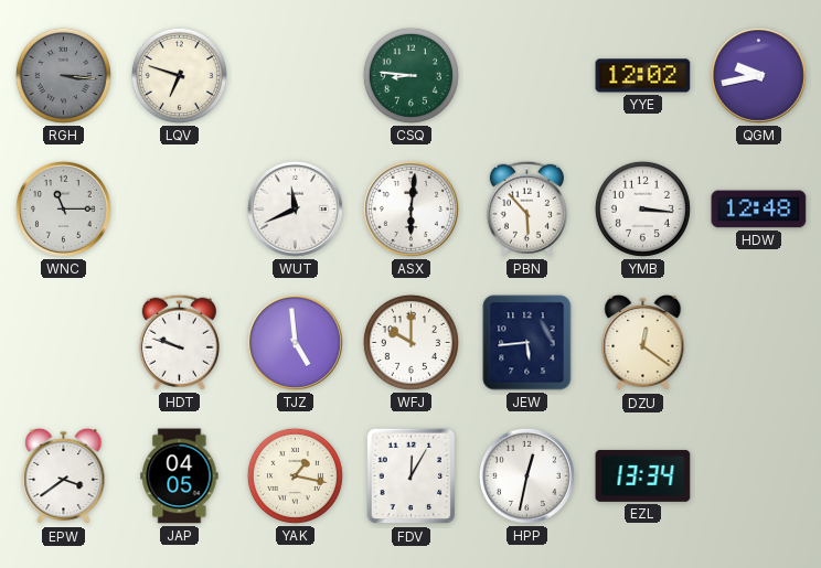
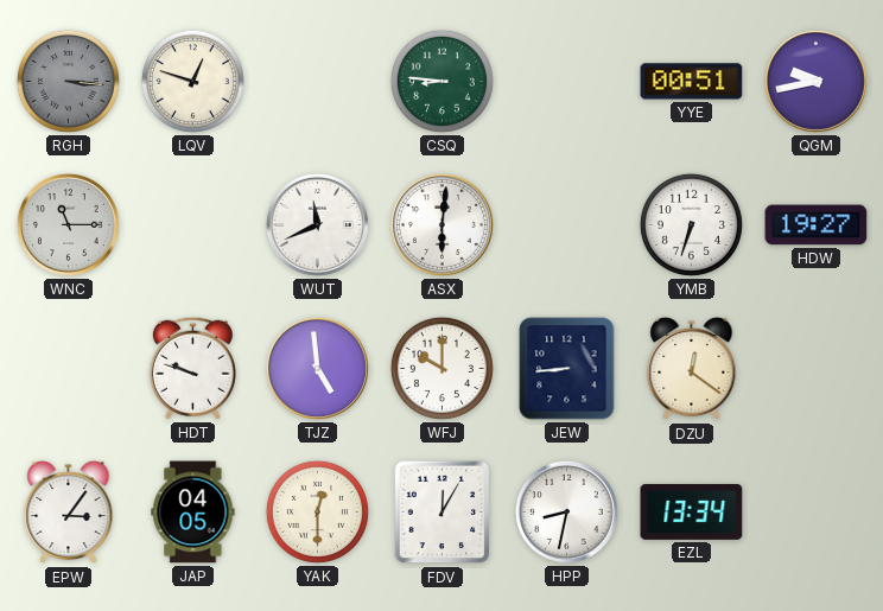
LQV: 6:48 -> 12:48
YYE: 12:02 -> 00:51
PBN: 5:53 -> none
YMB: 3:16 -> 6:33
HDW: 12:48 -> 19:27
JEW: 5:44 -> 8:44
EPW: 3:39 -> 3:06
YAK: 1:17 -> 12:30
HPP: 12:32 -> 8:32
